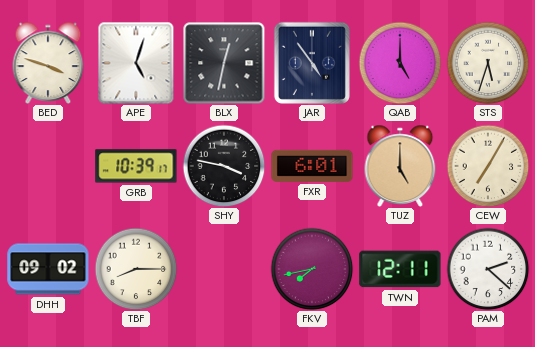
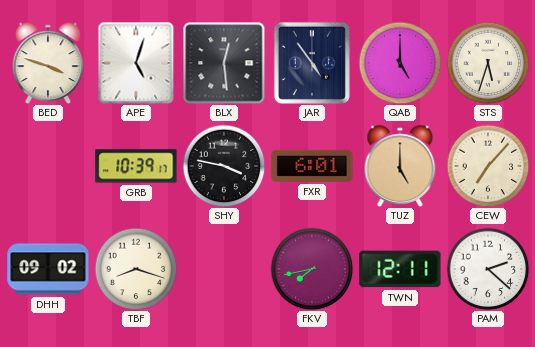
BLX: 12:32 -> 12:29
CEW: 7:05 -> 7:07
TBF: 8:15 -> 8:18
